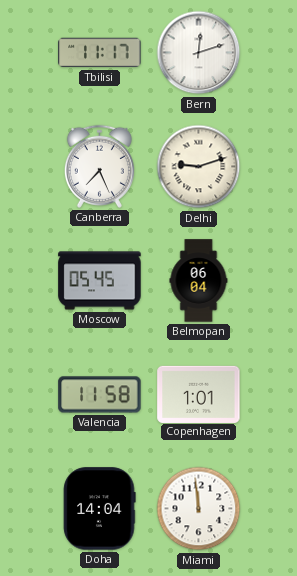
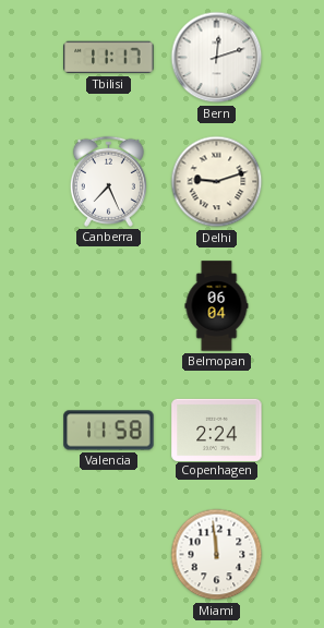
Moscow: 05:45 -> none
Copenhagen: 1:01 -> 2:24
Doha: 14:04 -> none
